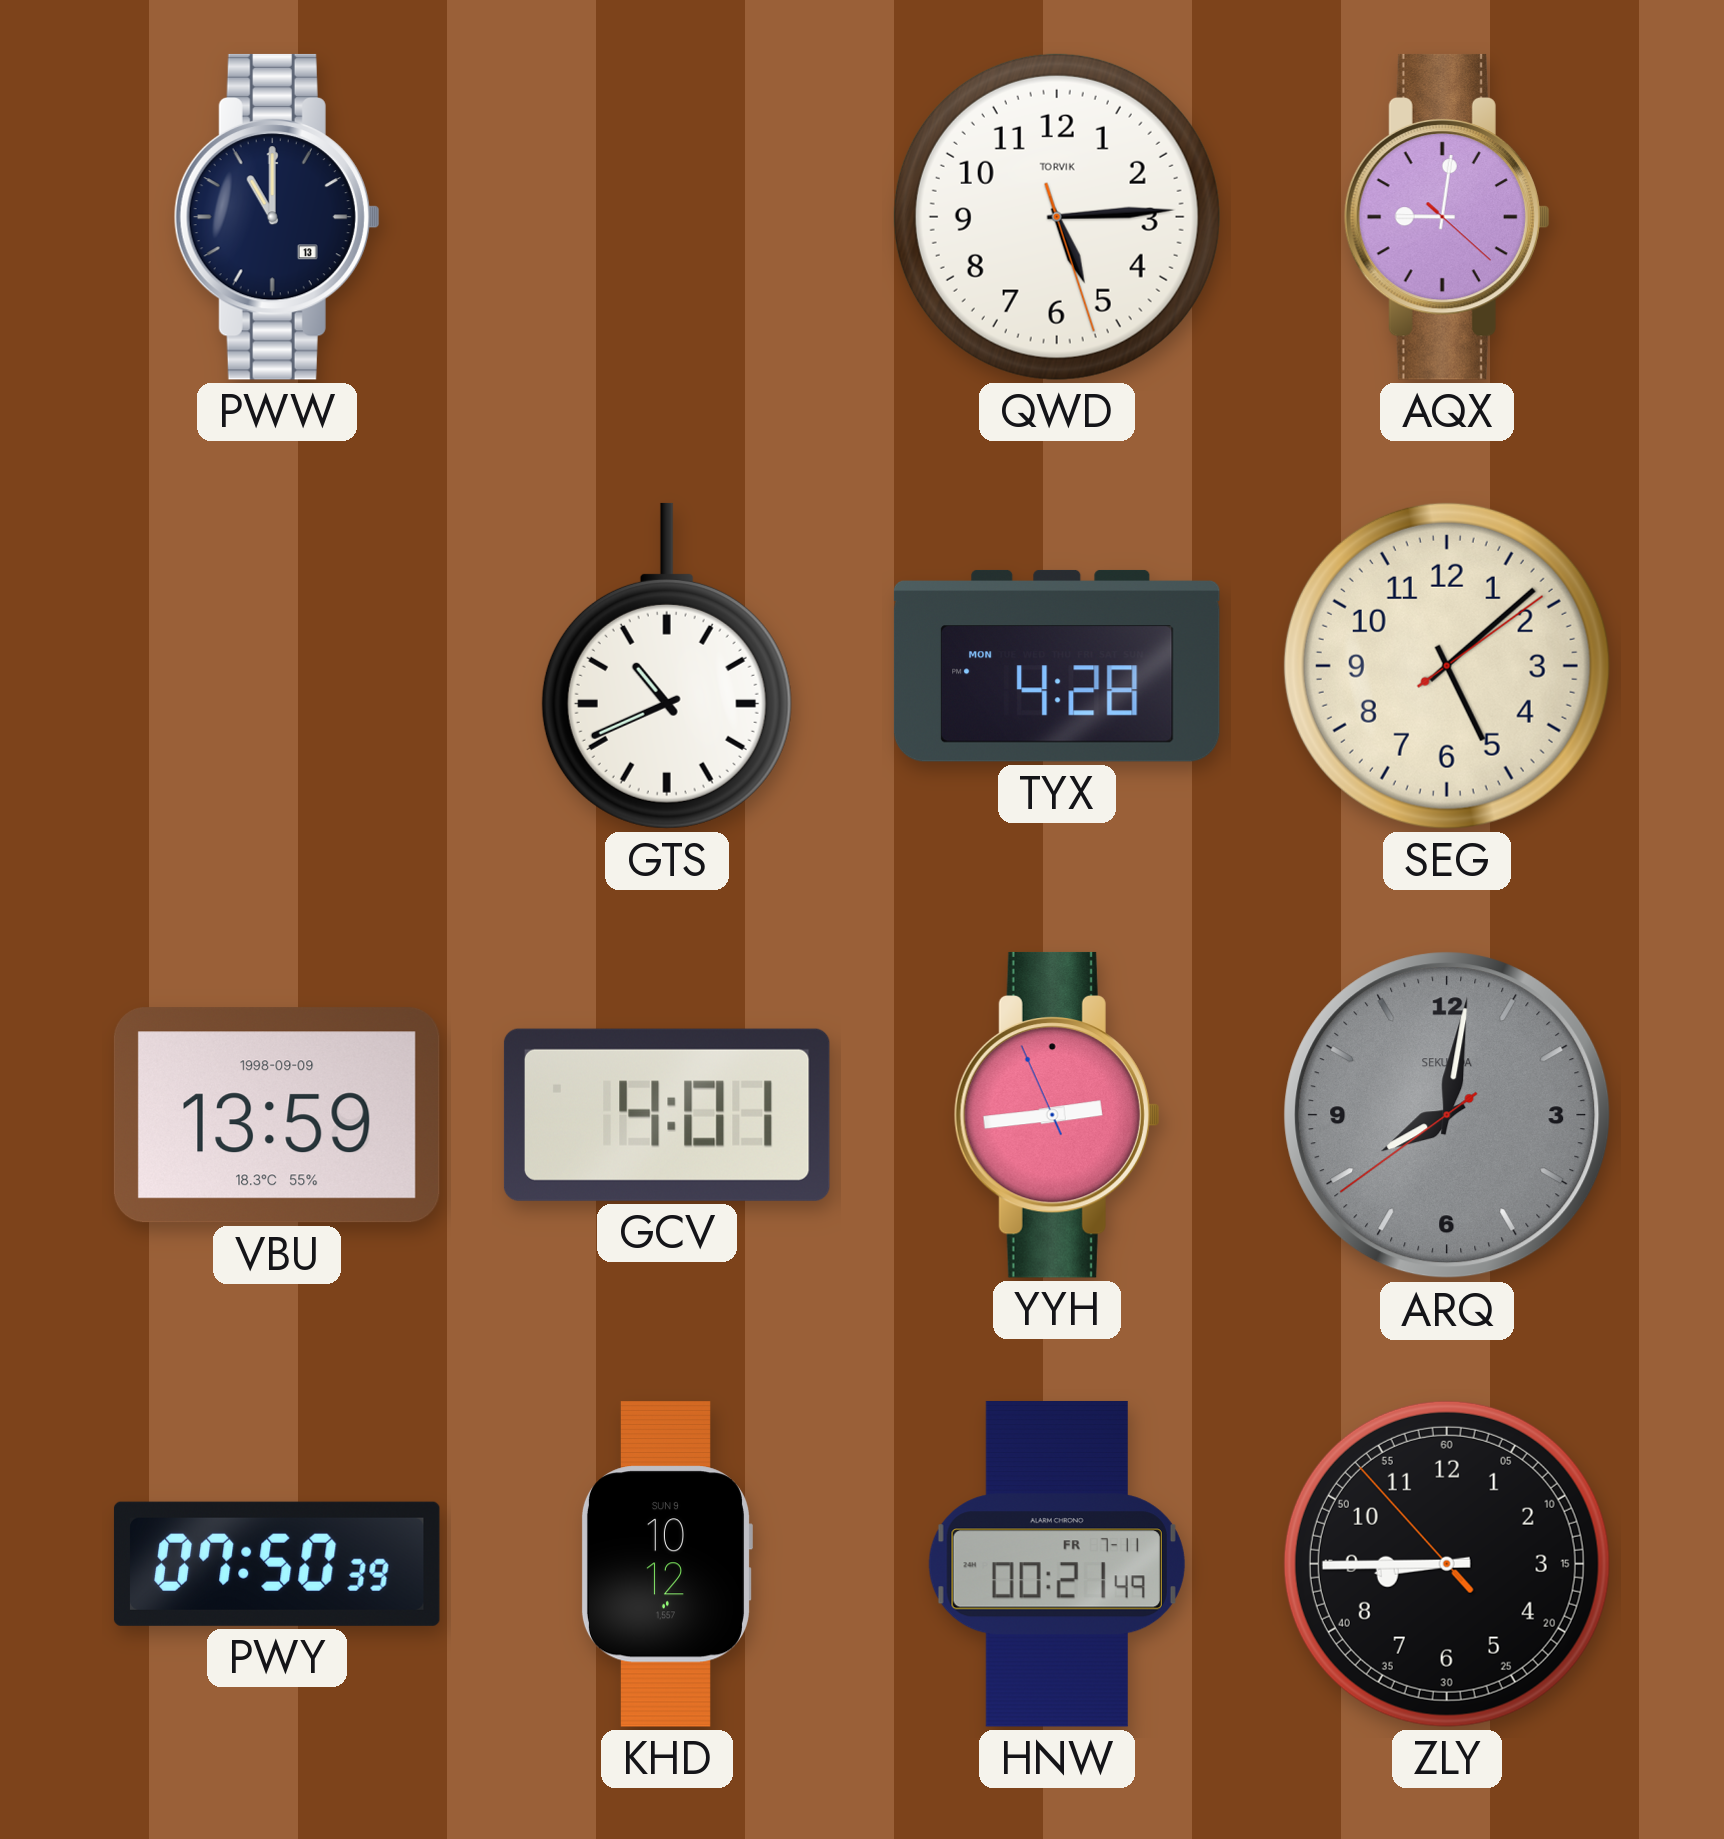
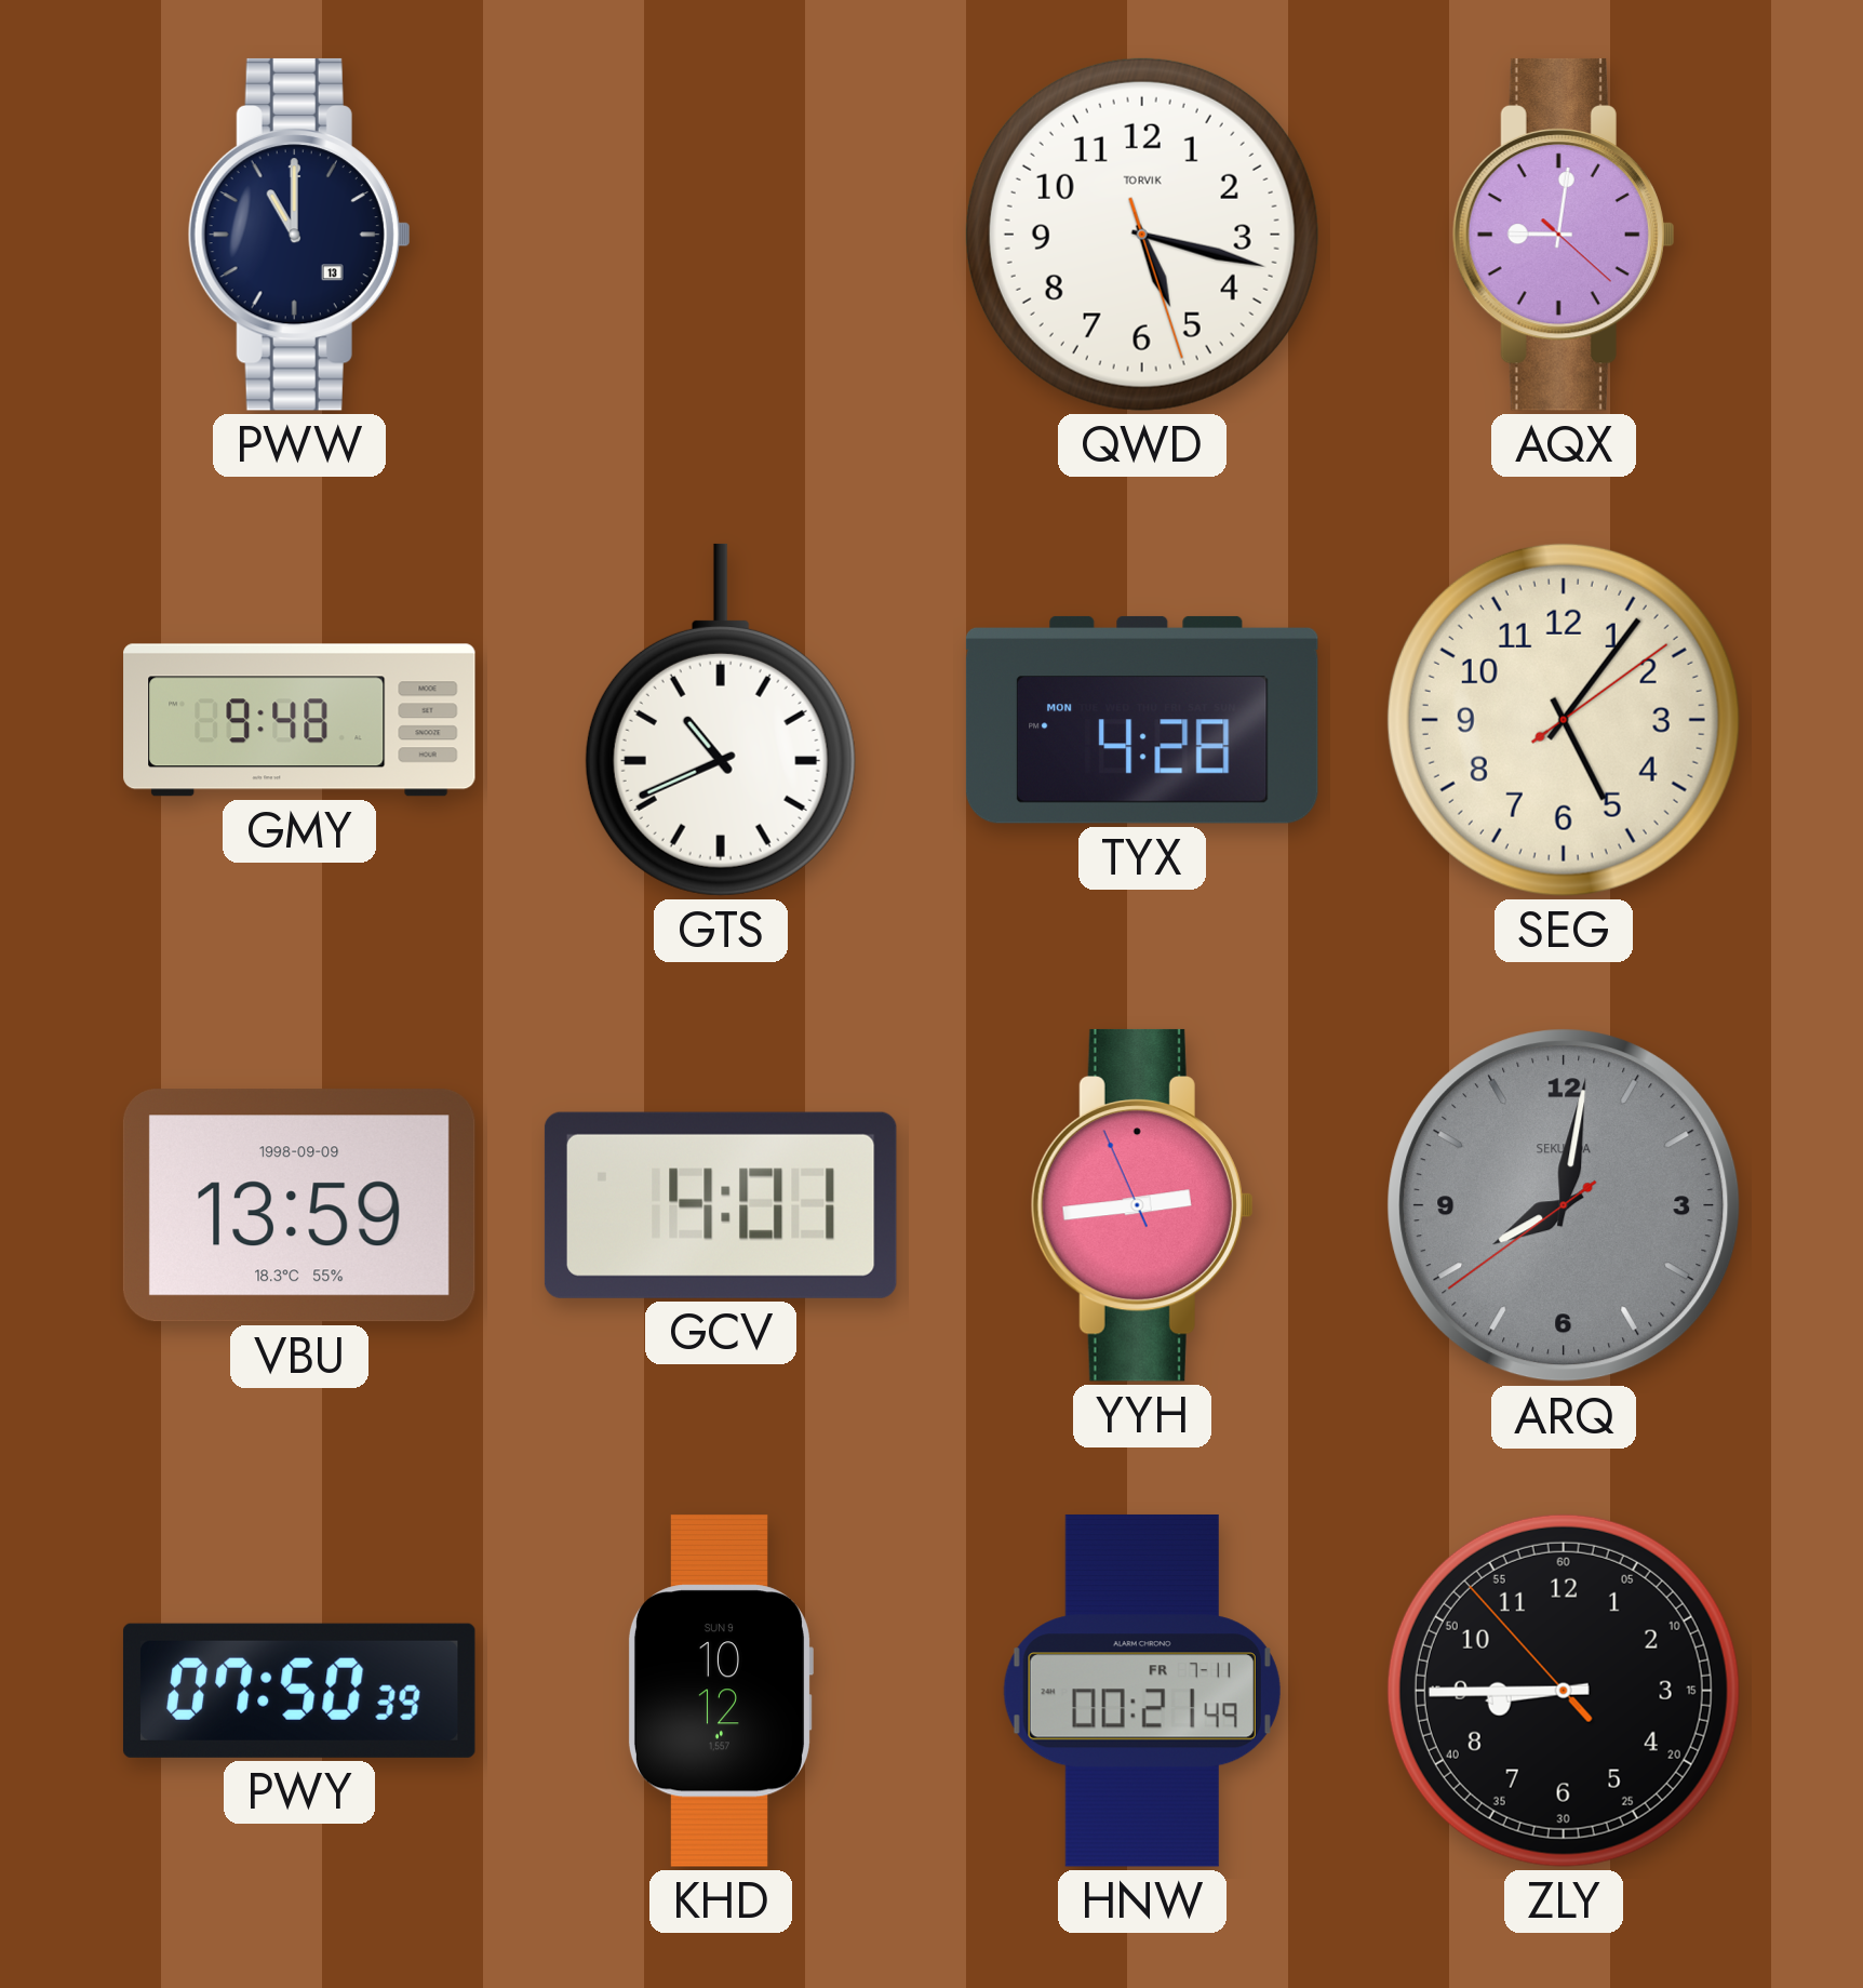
QWD: 5:14 -> 5:17
GMY: none -> 9:48
SEG: 5:08 -> 5:06
